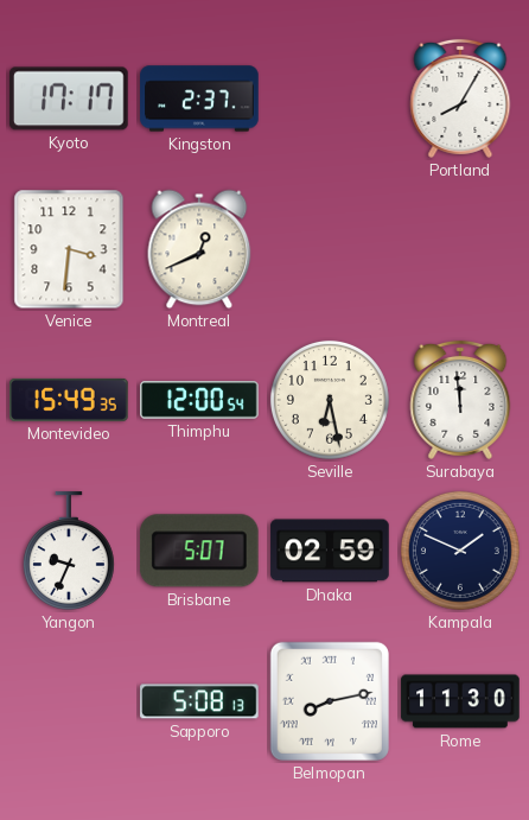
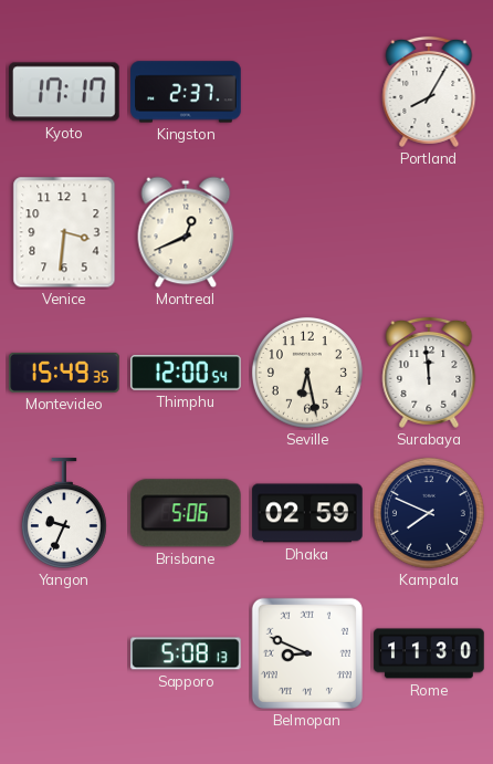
Brisbane: 5:07 -> 5:06
Kampala: 1:49 -> 7:49
Belmopan: 8:13 -> 8:49
